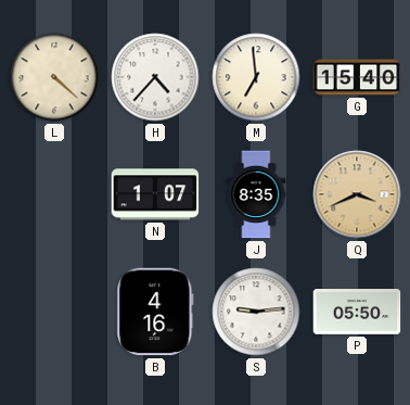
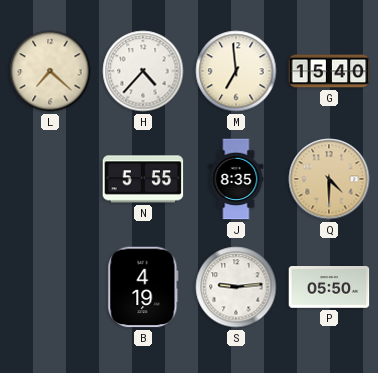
L: 4:22 -> 7:22
N: 1:07 -> 5:55
Q: 3:41 -> 4:30
B: 4:16 -> 4:19
